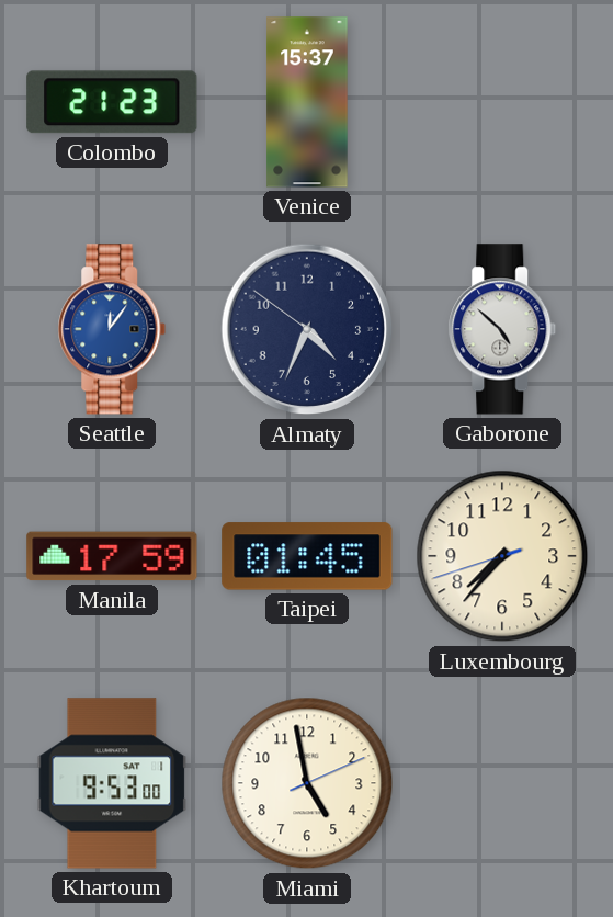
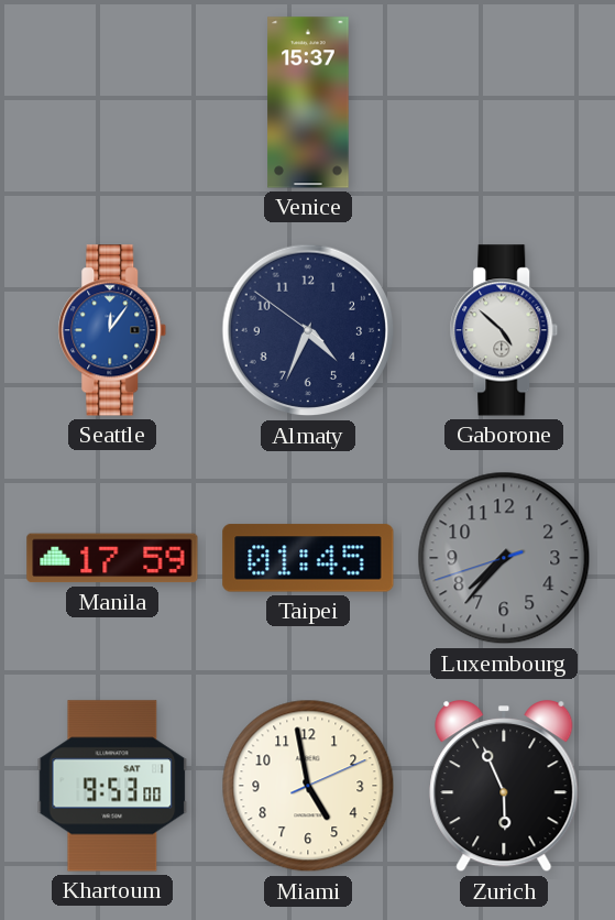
Colombo: 21:23 -> none
Luxembourg dial: cream -> grey
Zurich: none -> 5:56
